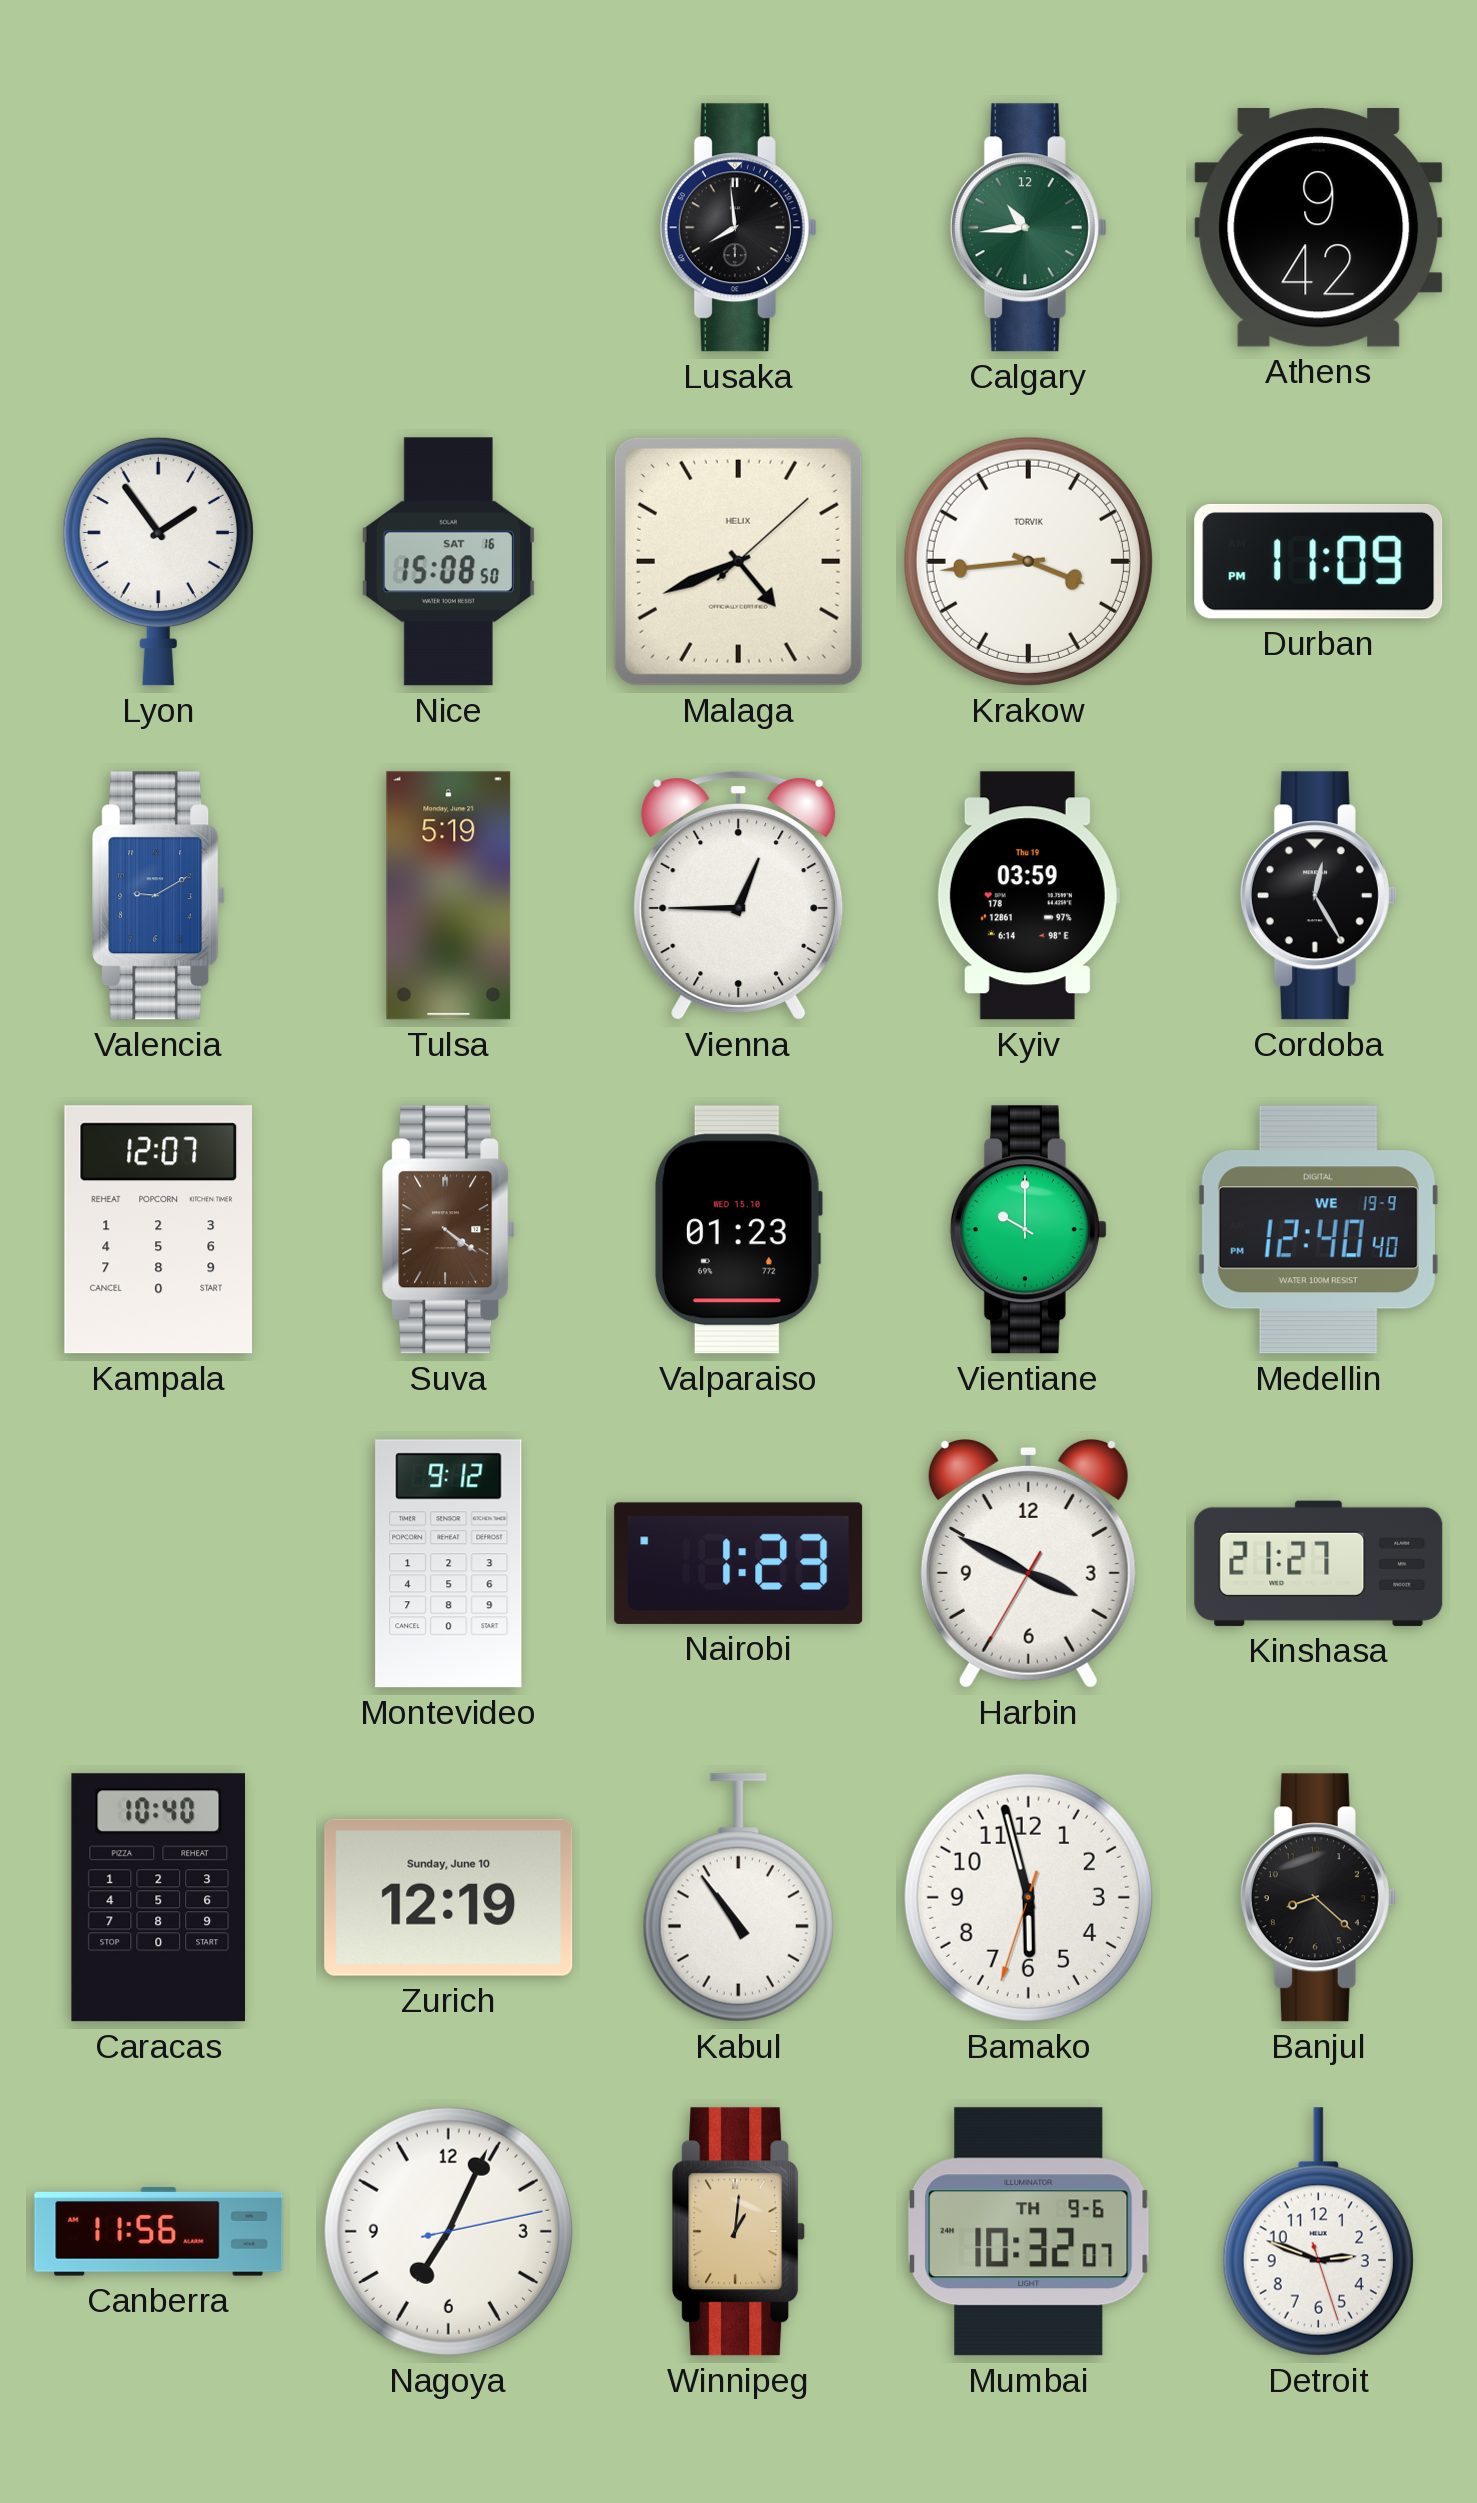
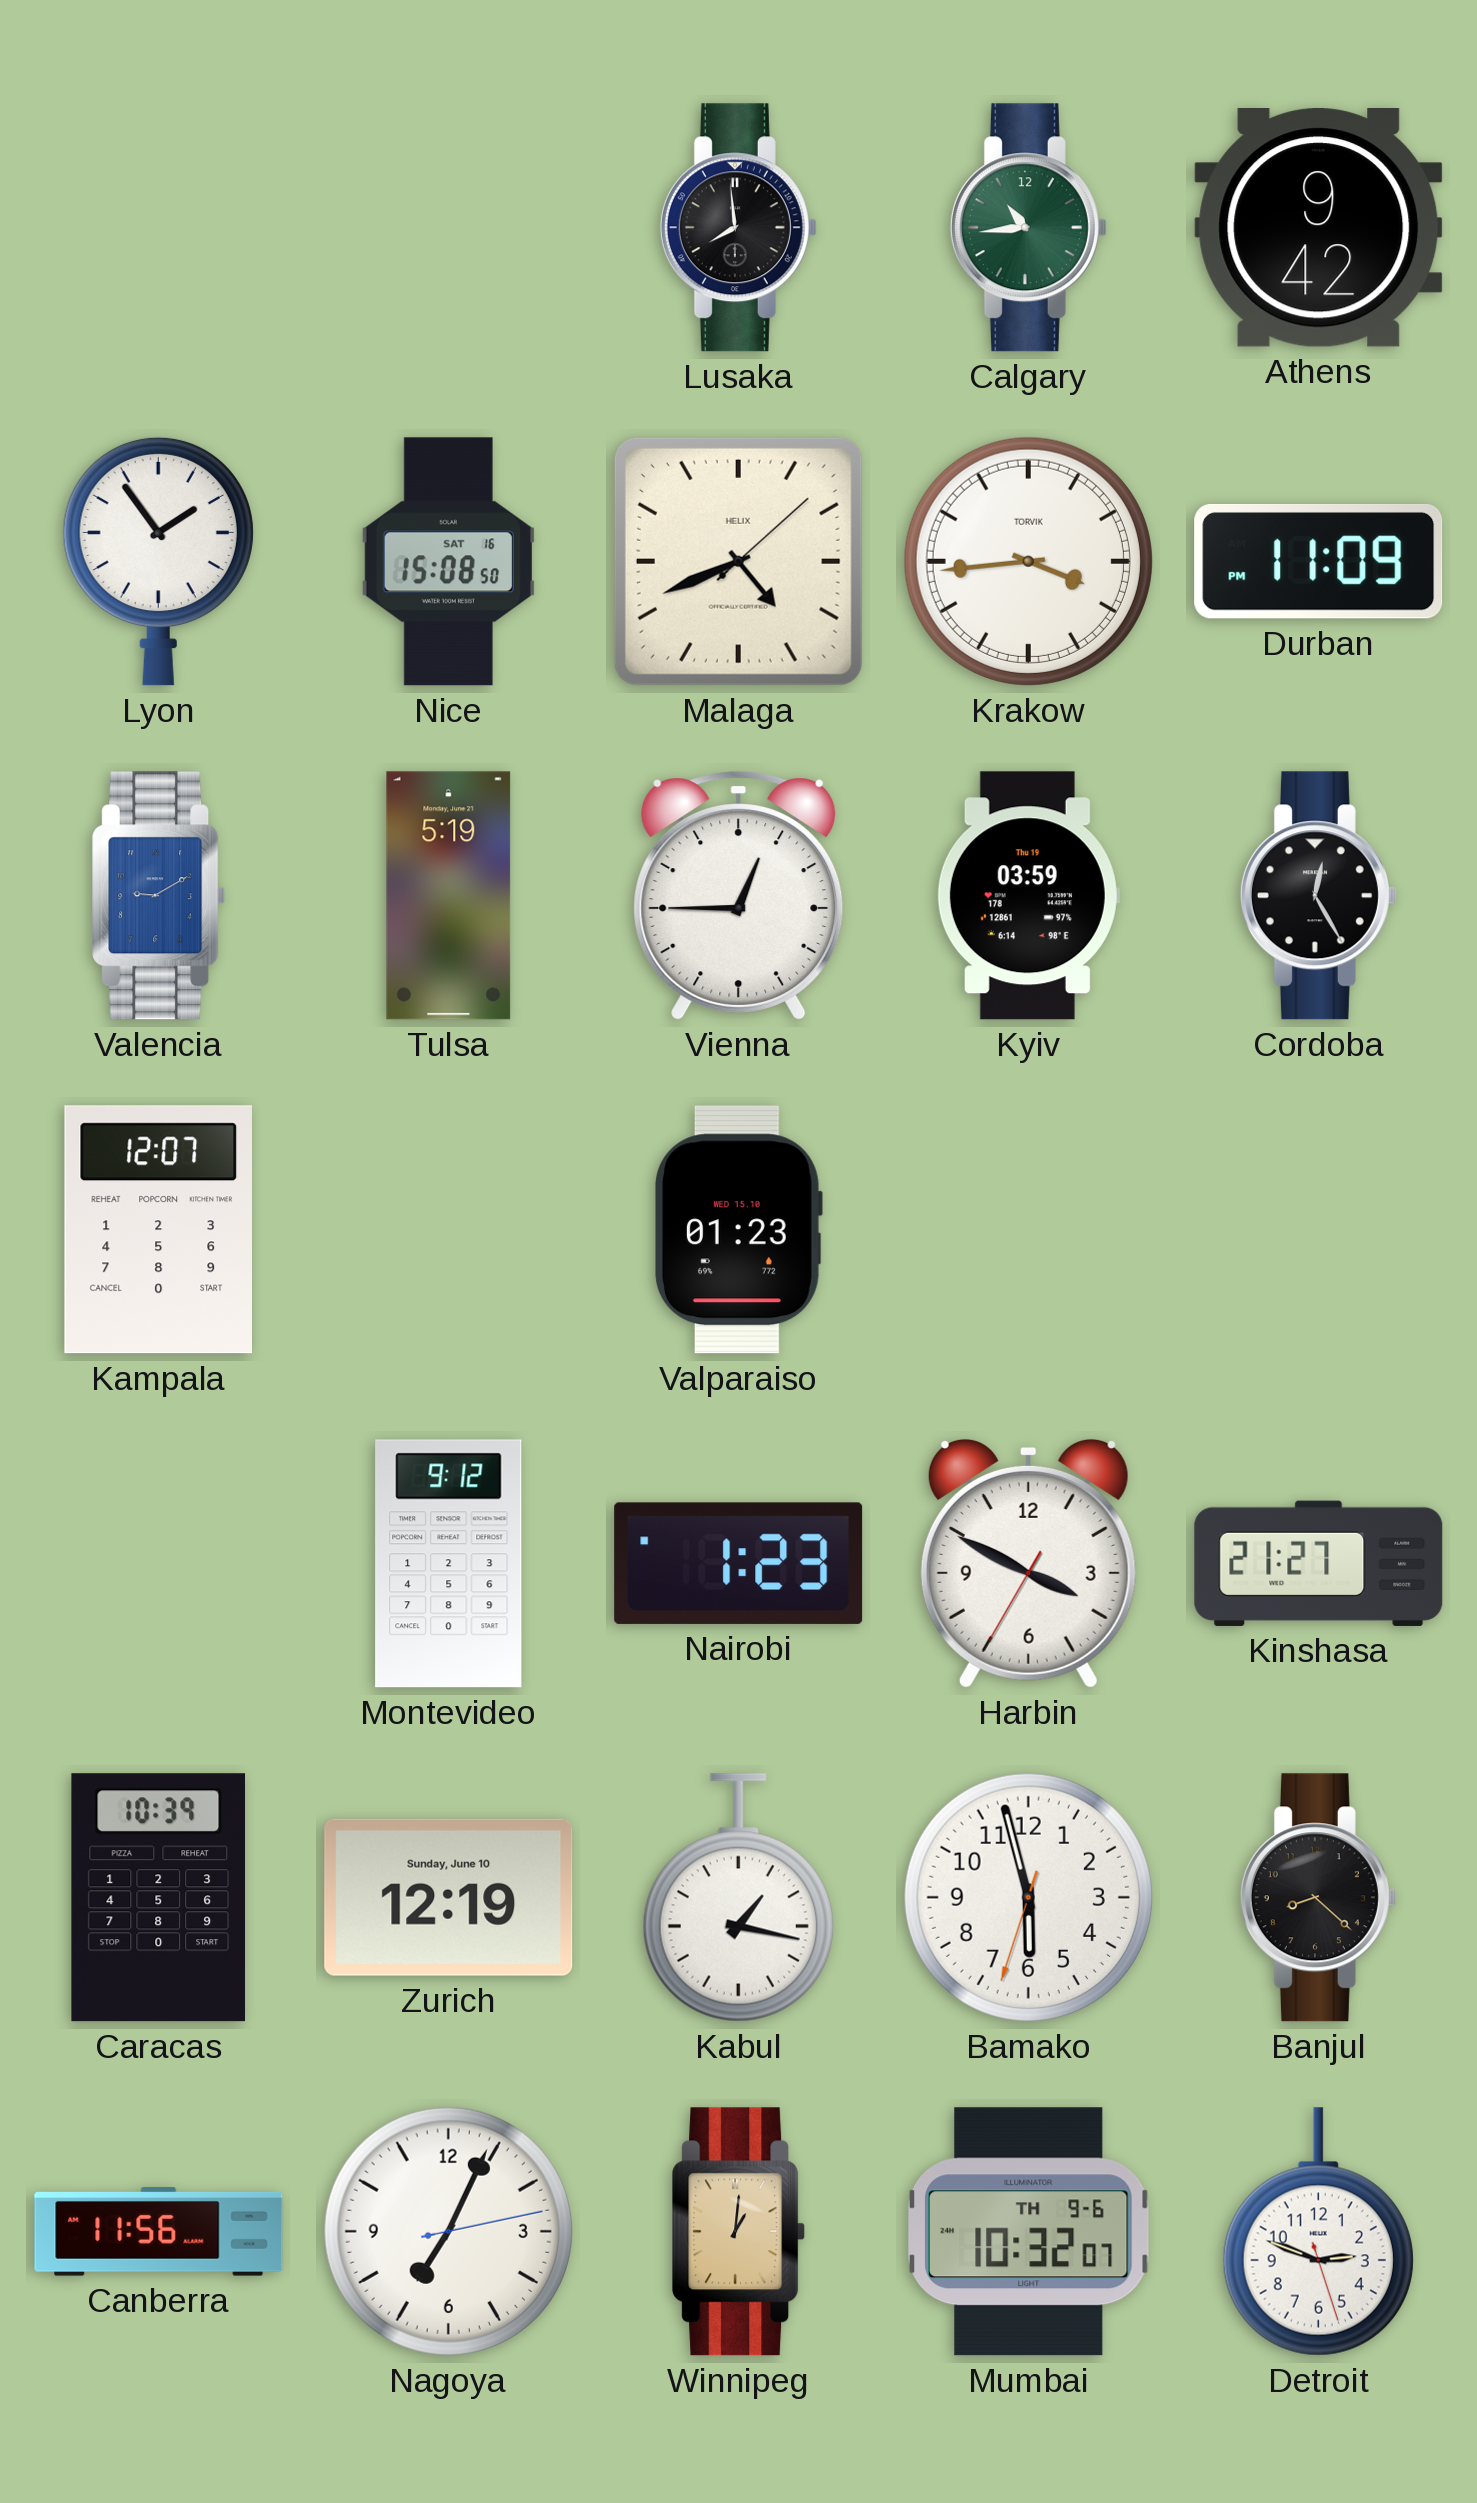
Suva: 4:21 -> none
Vientiane: 10:00 -> none
Medellin: 12:40 -> none
Caracas: 10:40 -> 10:39
Kabul: 10:54 -> 1:17
